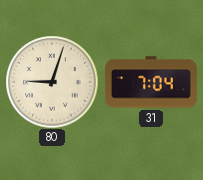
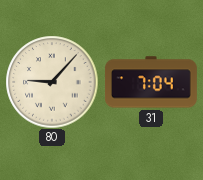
80: 9:03 -> 9:07
